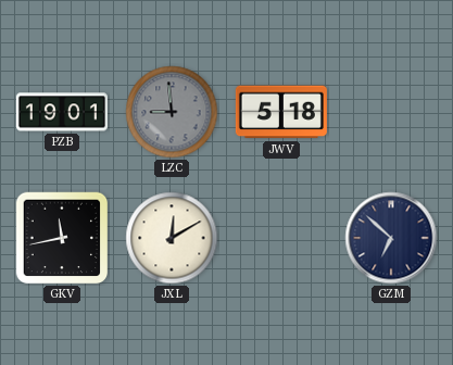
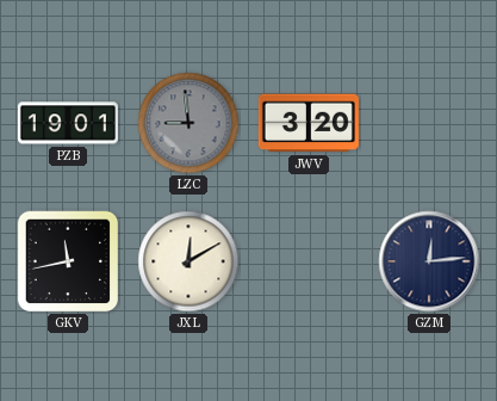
JWV: 5:18 -> 3:20
GZM: 6:52 -> 12:14
